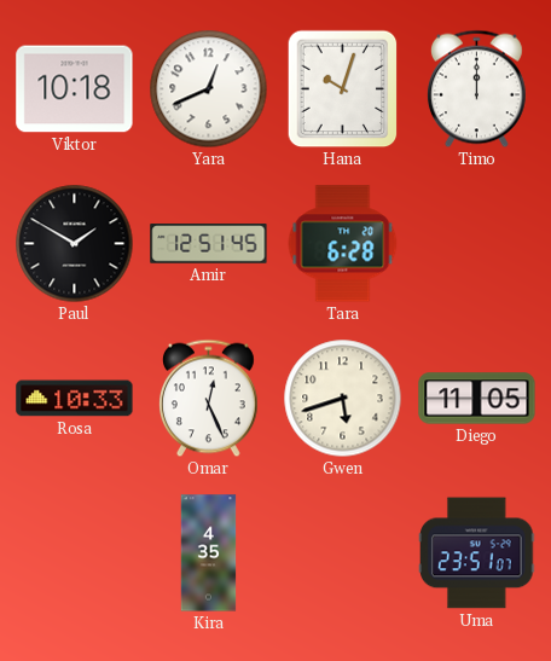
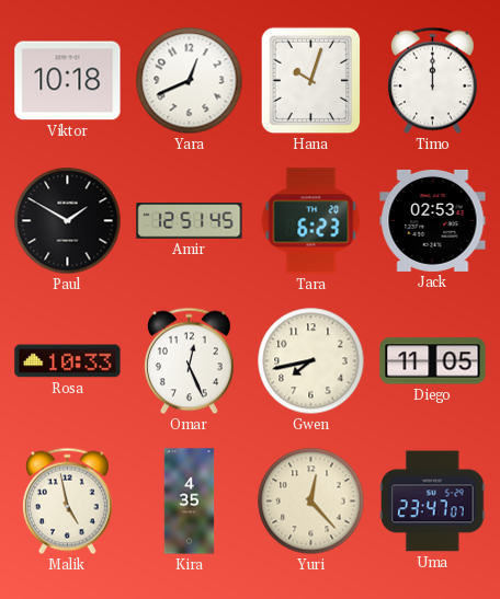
Tara: 6:28 -> 6:23
Jack: none -> 02:53
Gwen: 5:42 -> 7:43
Malik: none -> 4:58
Yuri: none -> 12:23
Uma: 23:51 -> 23:47
